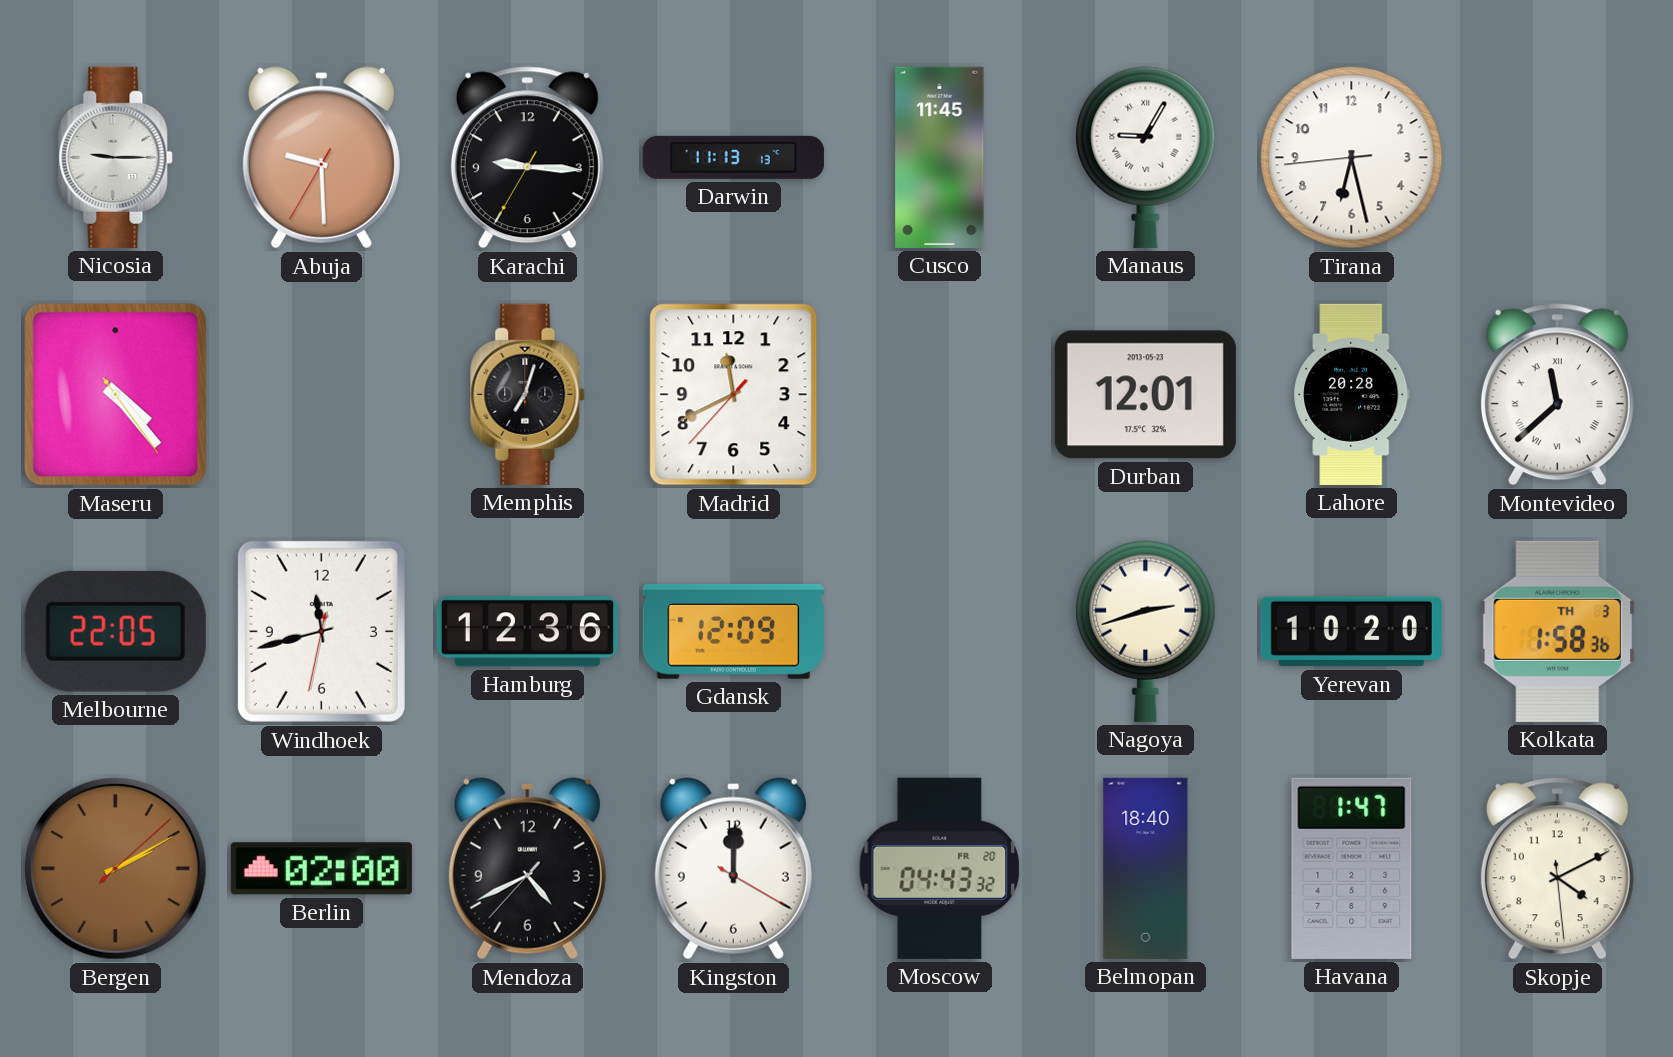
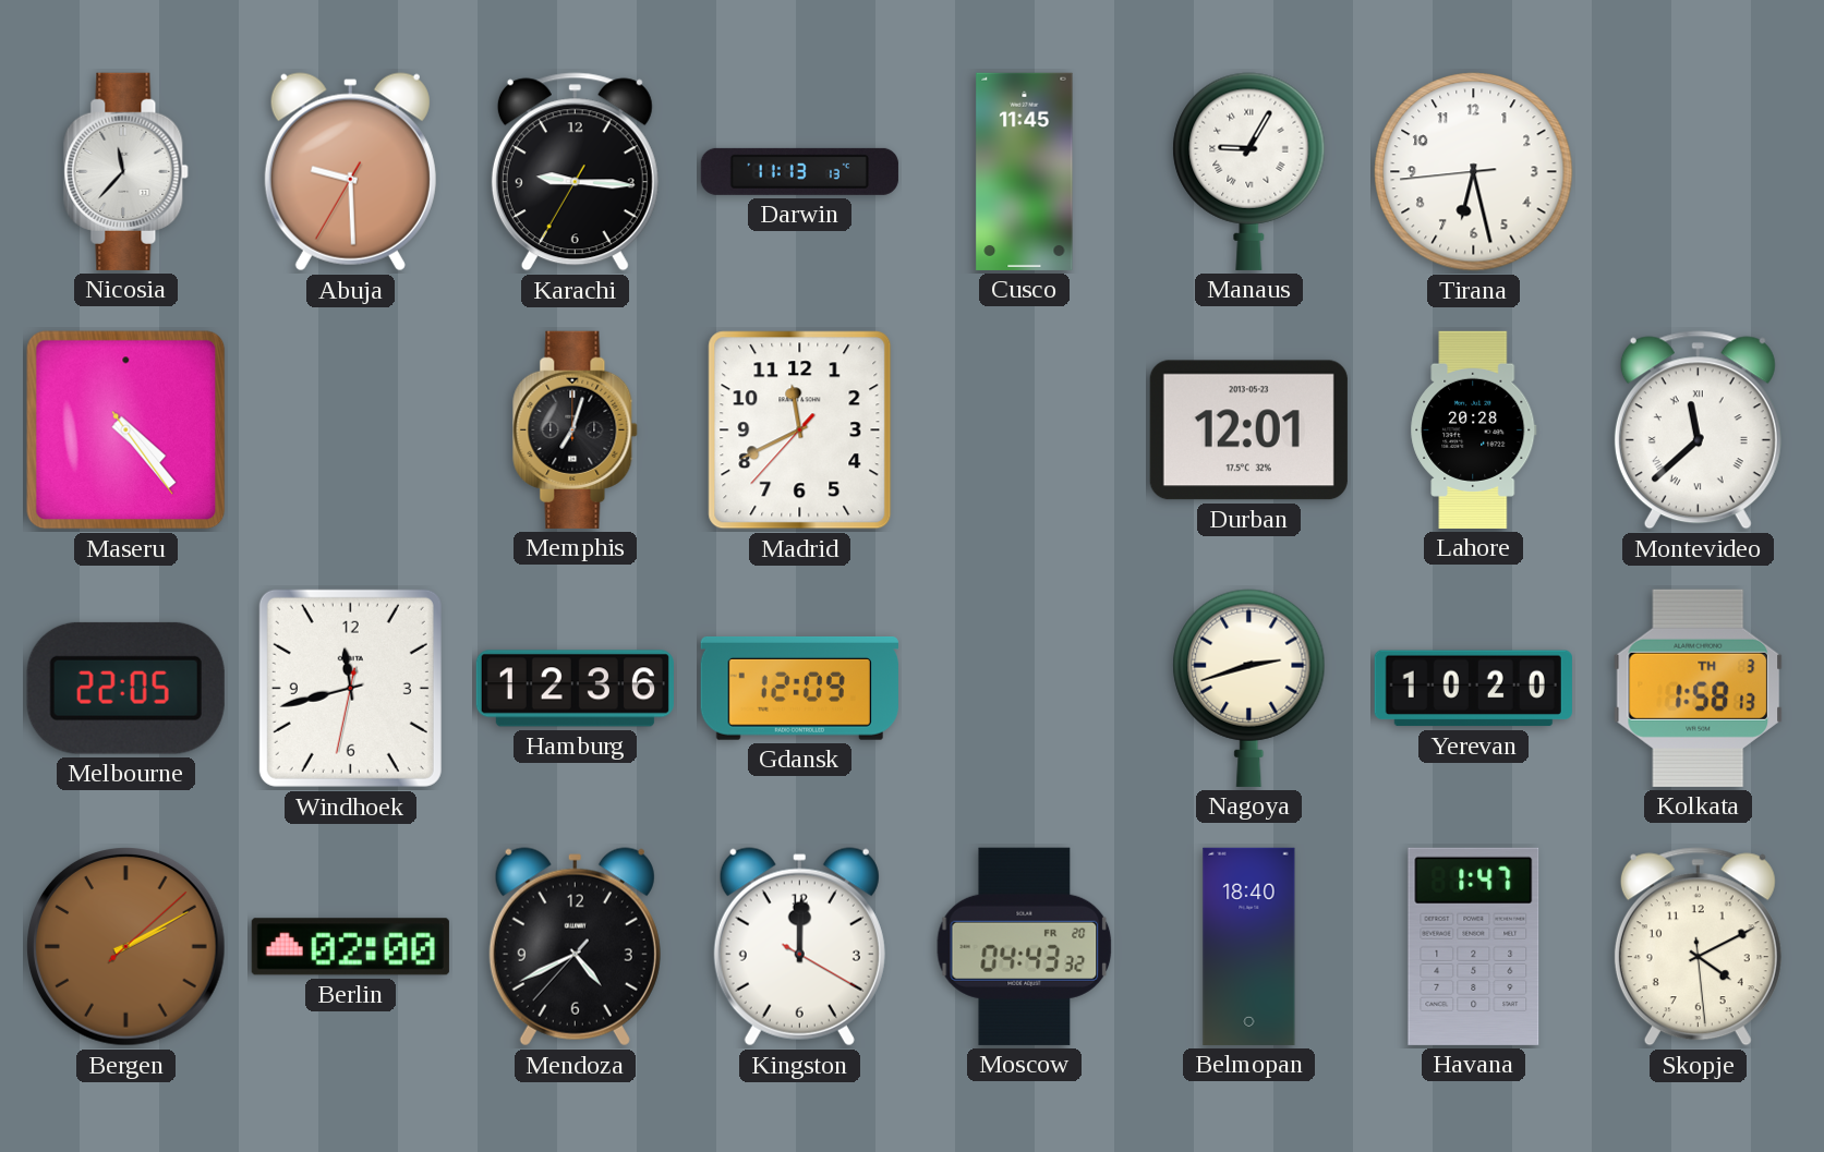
Nicosia: 9:15 -> 11:37
Kolkata: 1:58:36 -> 1:58:13
